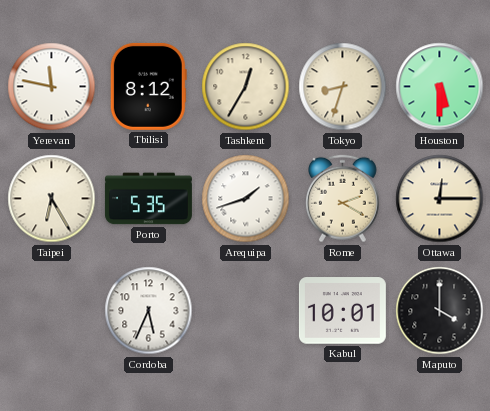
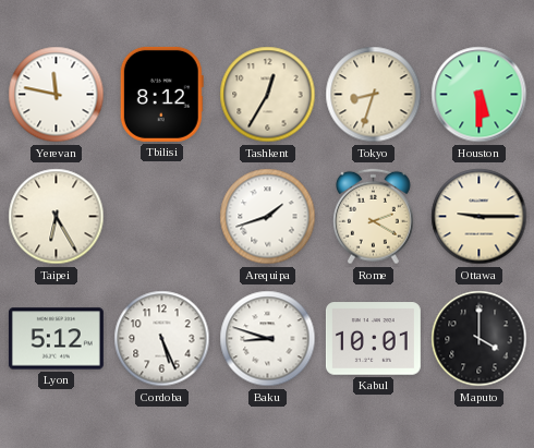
Porto: 5:35 -> none
Ottawa: 12:15 -> 9:15
Lyon: none -> 5:12
Cordoba: 5:34 -> 5:26
Baku: none -> 8:48
